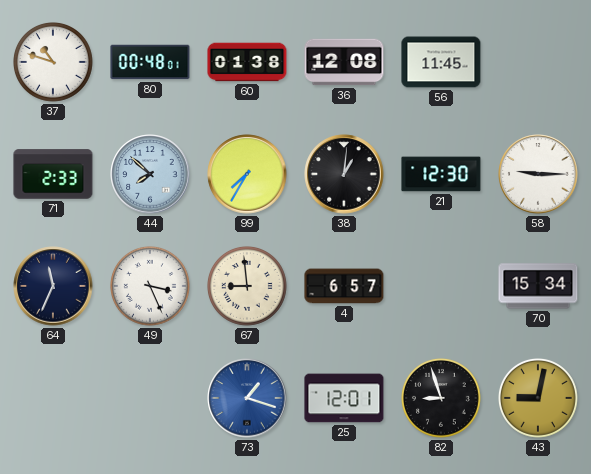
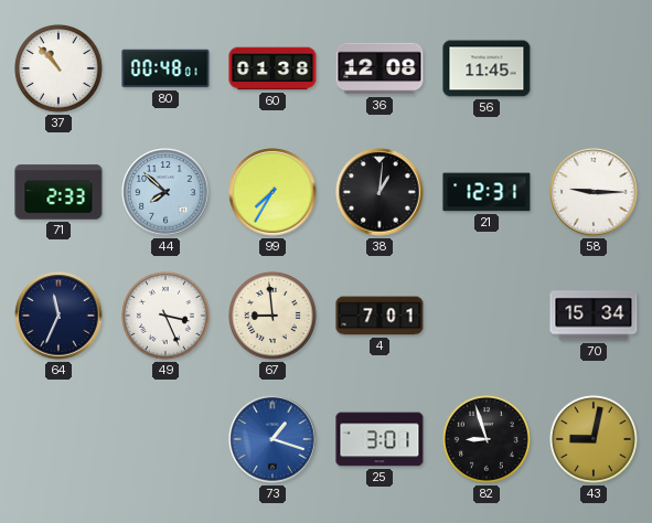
37: 10:48 -> 10:53
21: 12:30 -> 12:31
4: 6:57 -> 7:01
25: 12:01 -> 3:01
